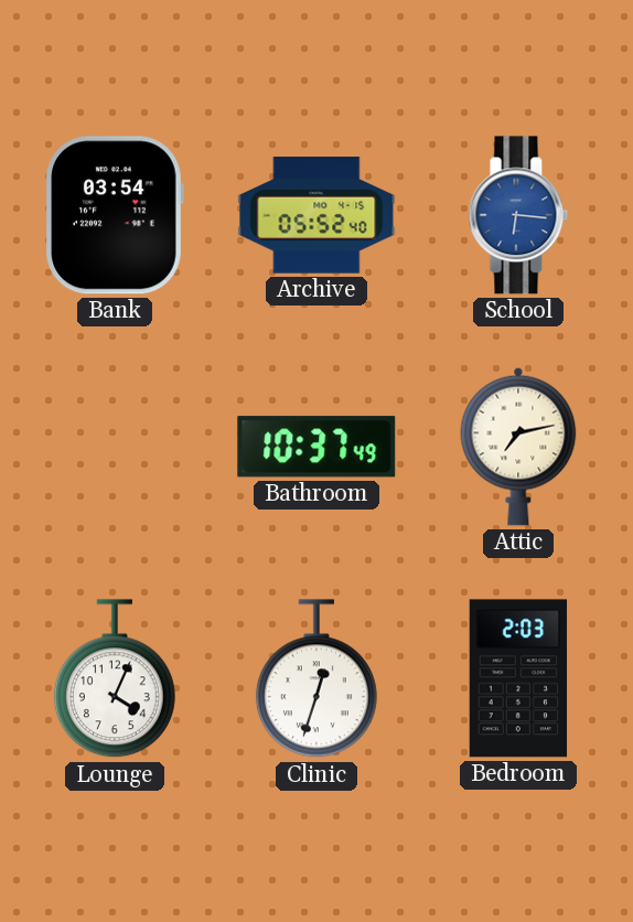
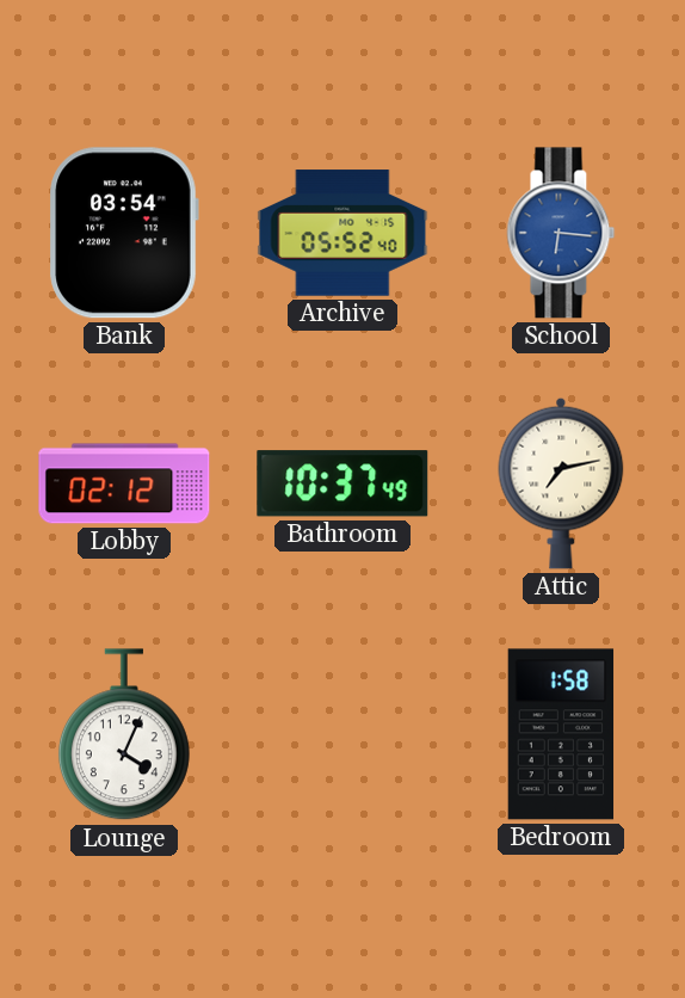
Lobby: none -> 02:12
Clinic: 12:33 -> none
Bedroom: 2:03 -> 1:58
